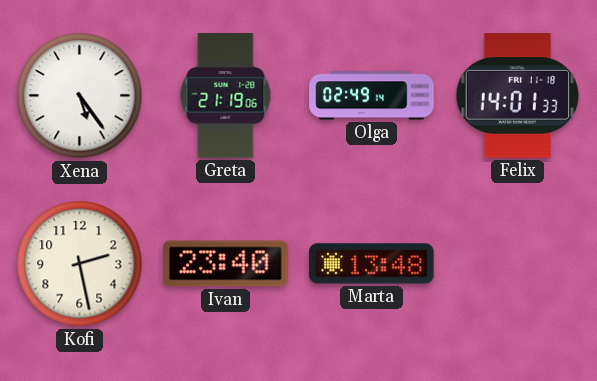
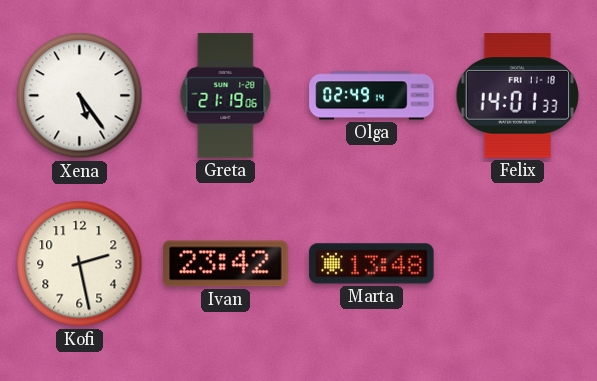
Ivan: 23:40 -> 23:42
